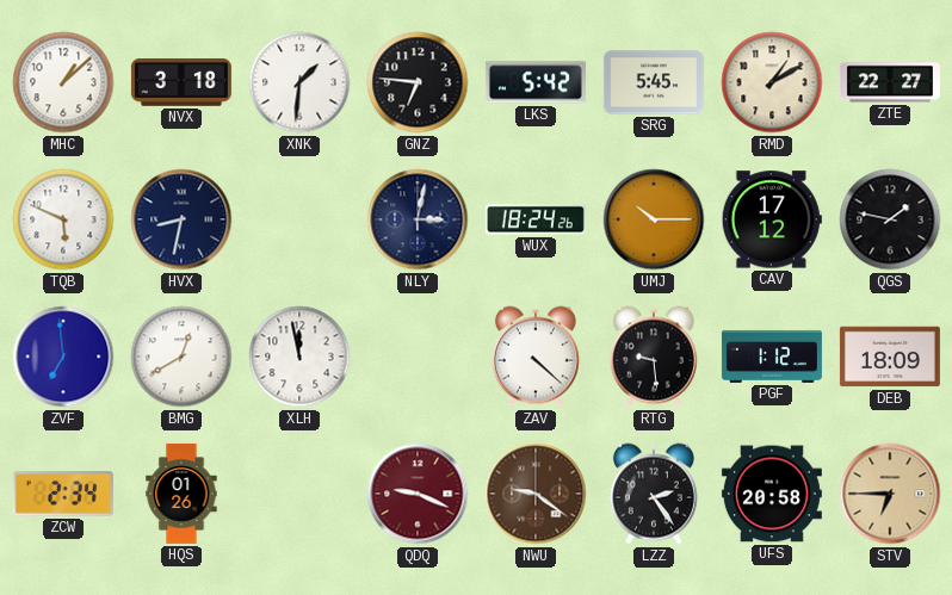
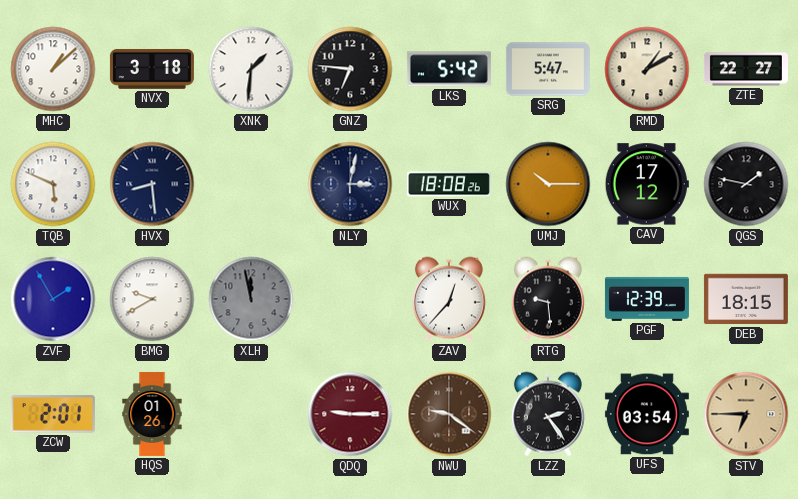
SRG: 5:45 -> 5:47
HVX: 8:32 -> 8:29
WUX: 18:24 -> 18:08
ZVF: 6:59 -> 1:55
BMG: 12:40 -> 9:40
XLH dial: white -> grey
ZAV: 4:22 -> 12:37
PGF: 1:12 -> 12:39
DEB: 18:09 -> 18:15
ZCW: 2:34 -> 2:01
QDQ: 9:19 -> 9:15
UFS: 20:58 -> 03:54
